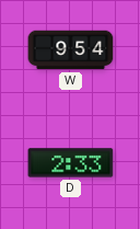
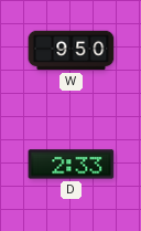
W: 9:54 -> 9:50
